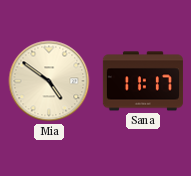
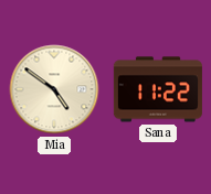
Sana: 11:17 -> 11:22
